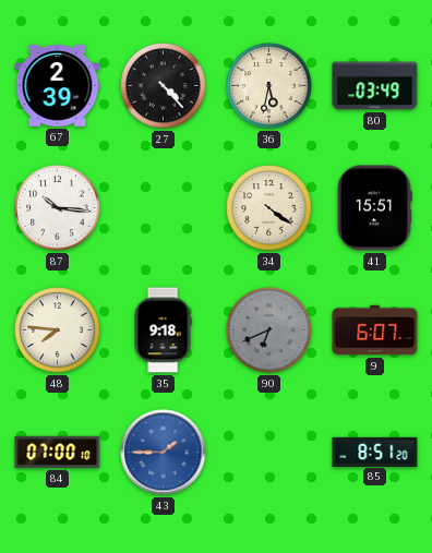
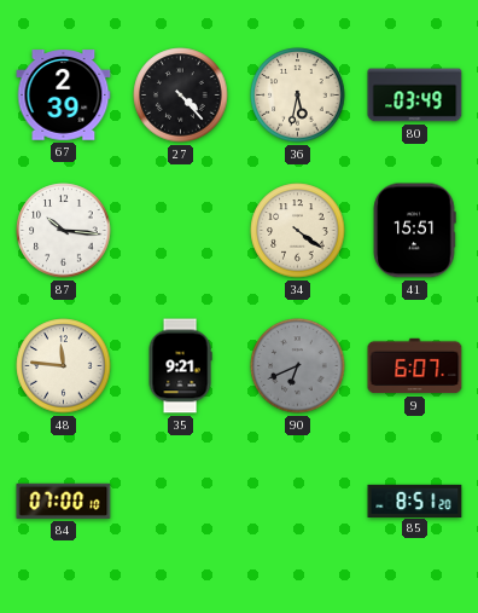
48: 7:46 -> 11:46
35: 9:18 -> 9:21
43: 1:45 -> none
